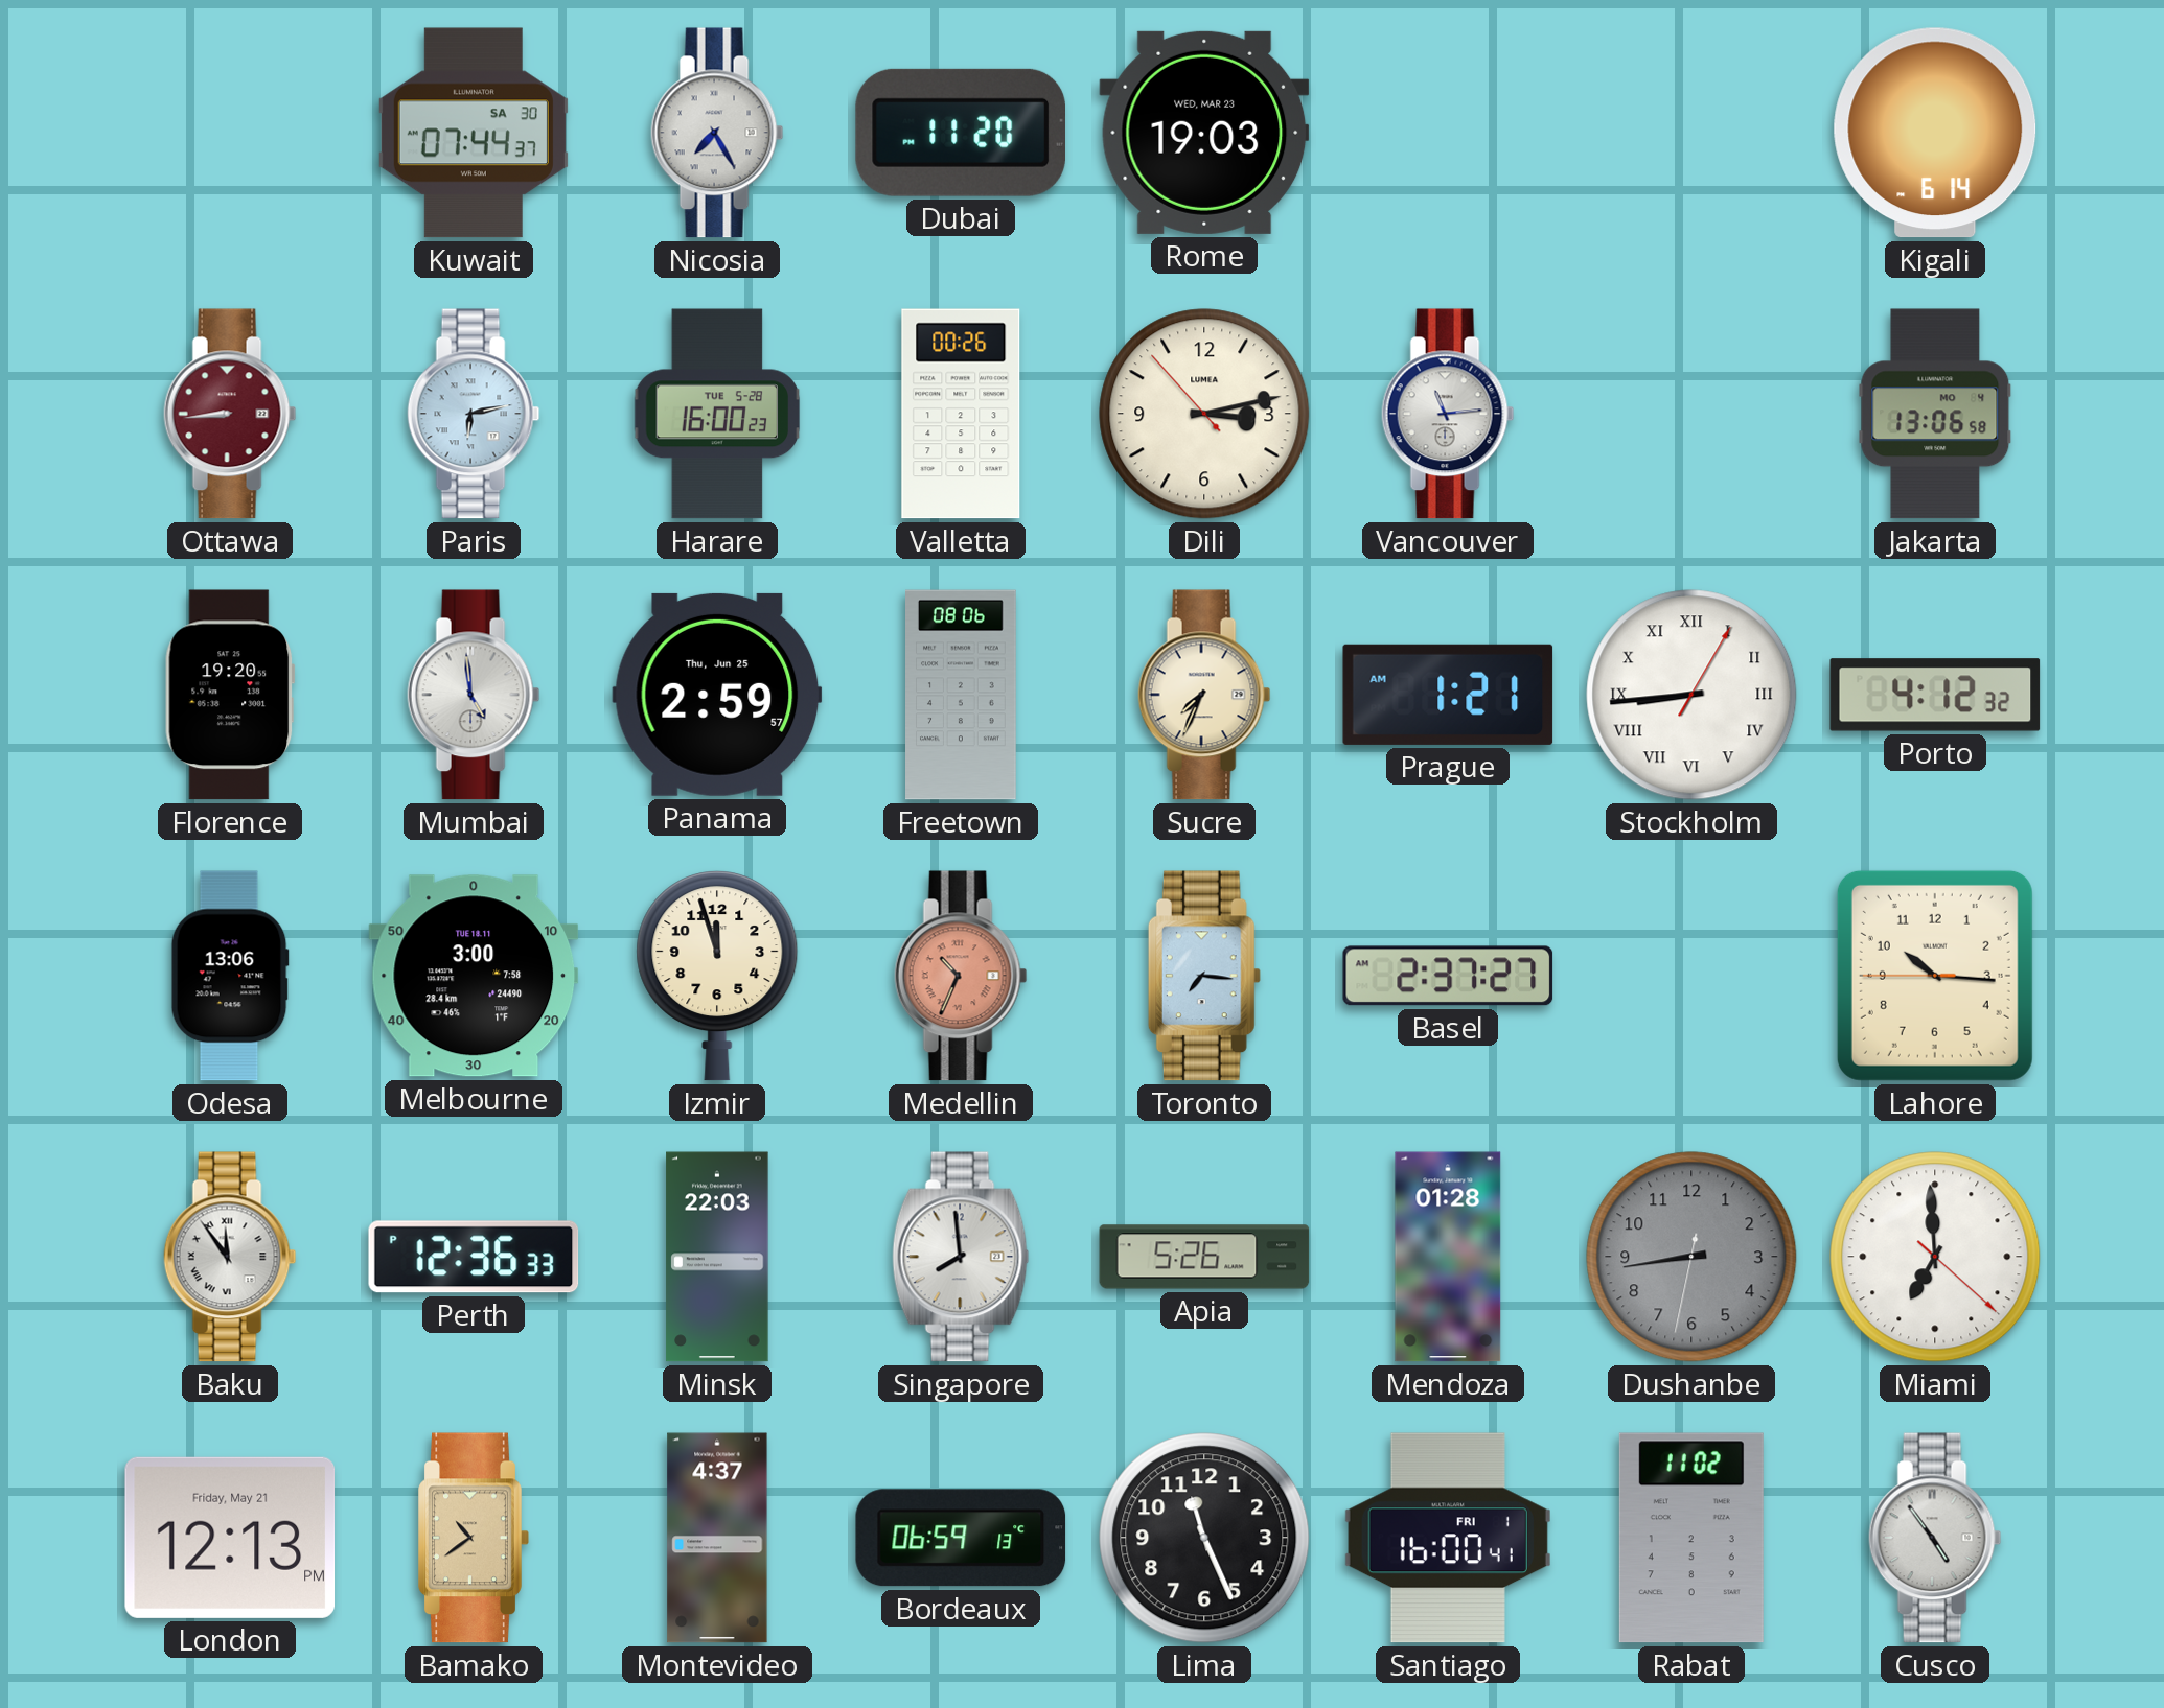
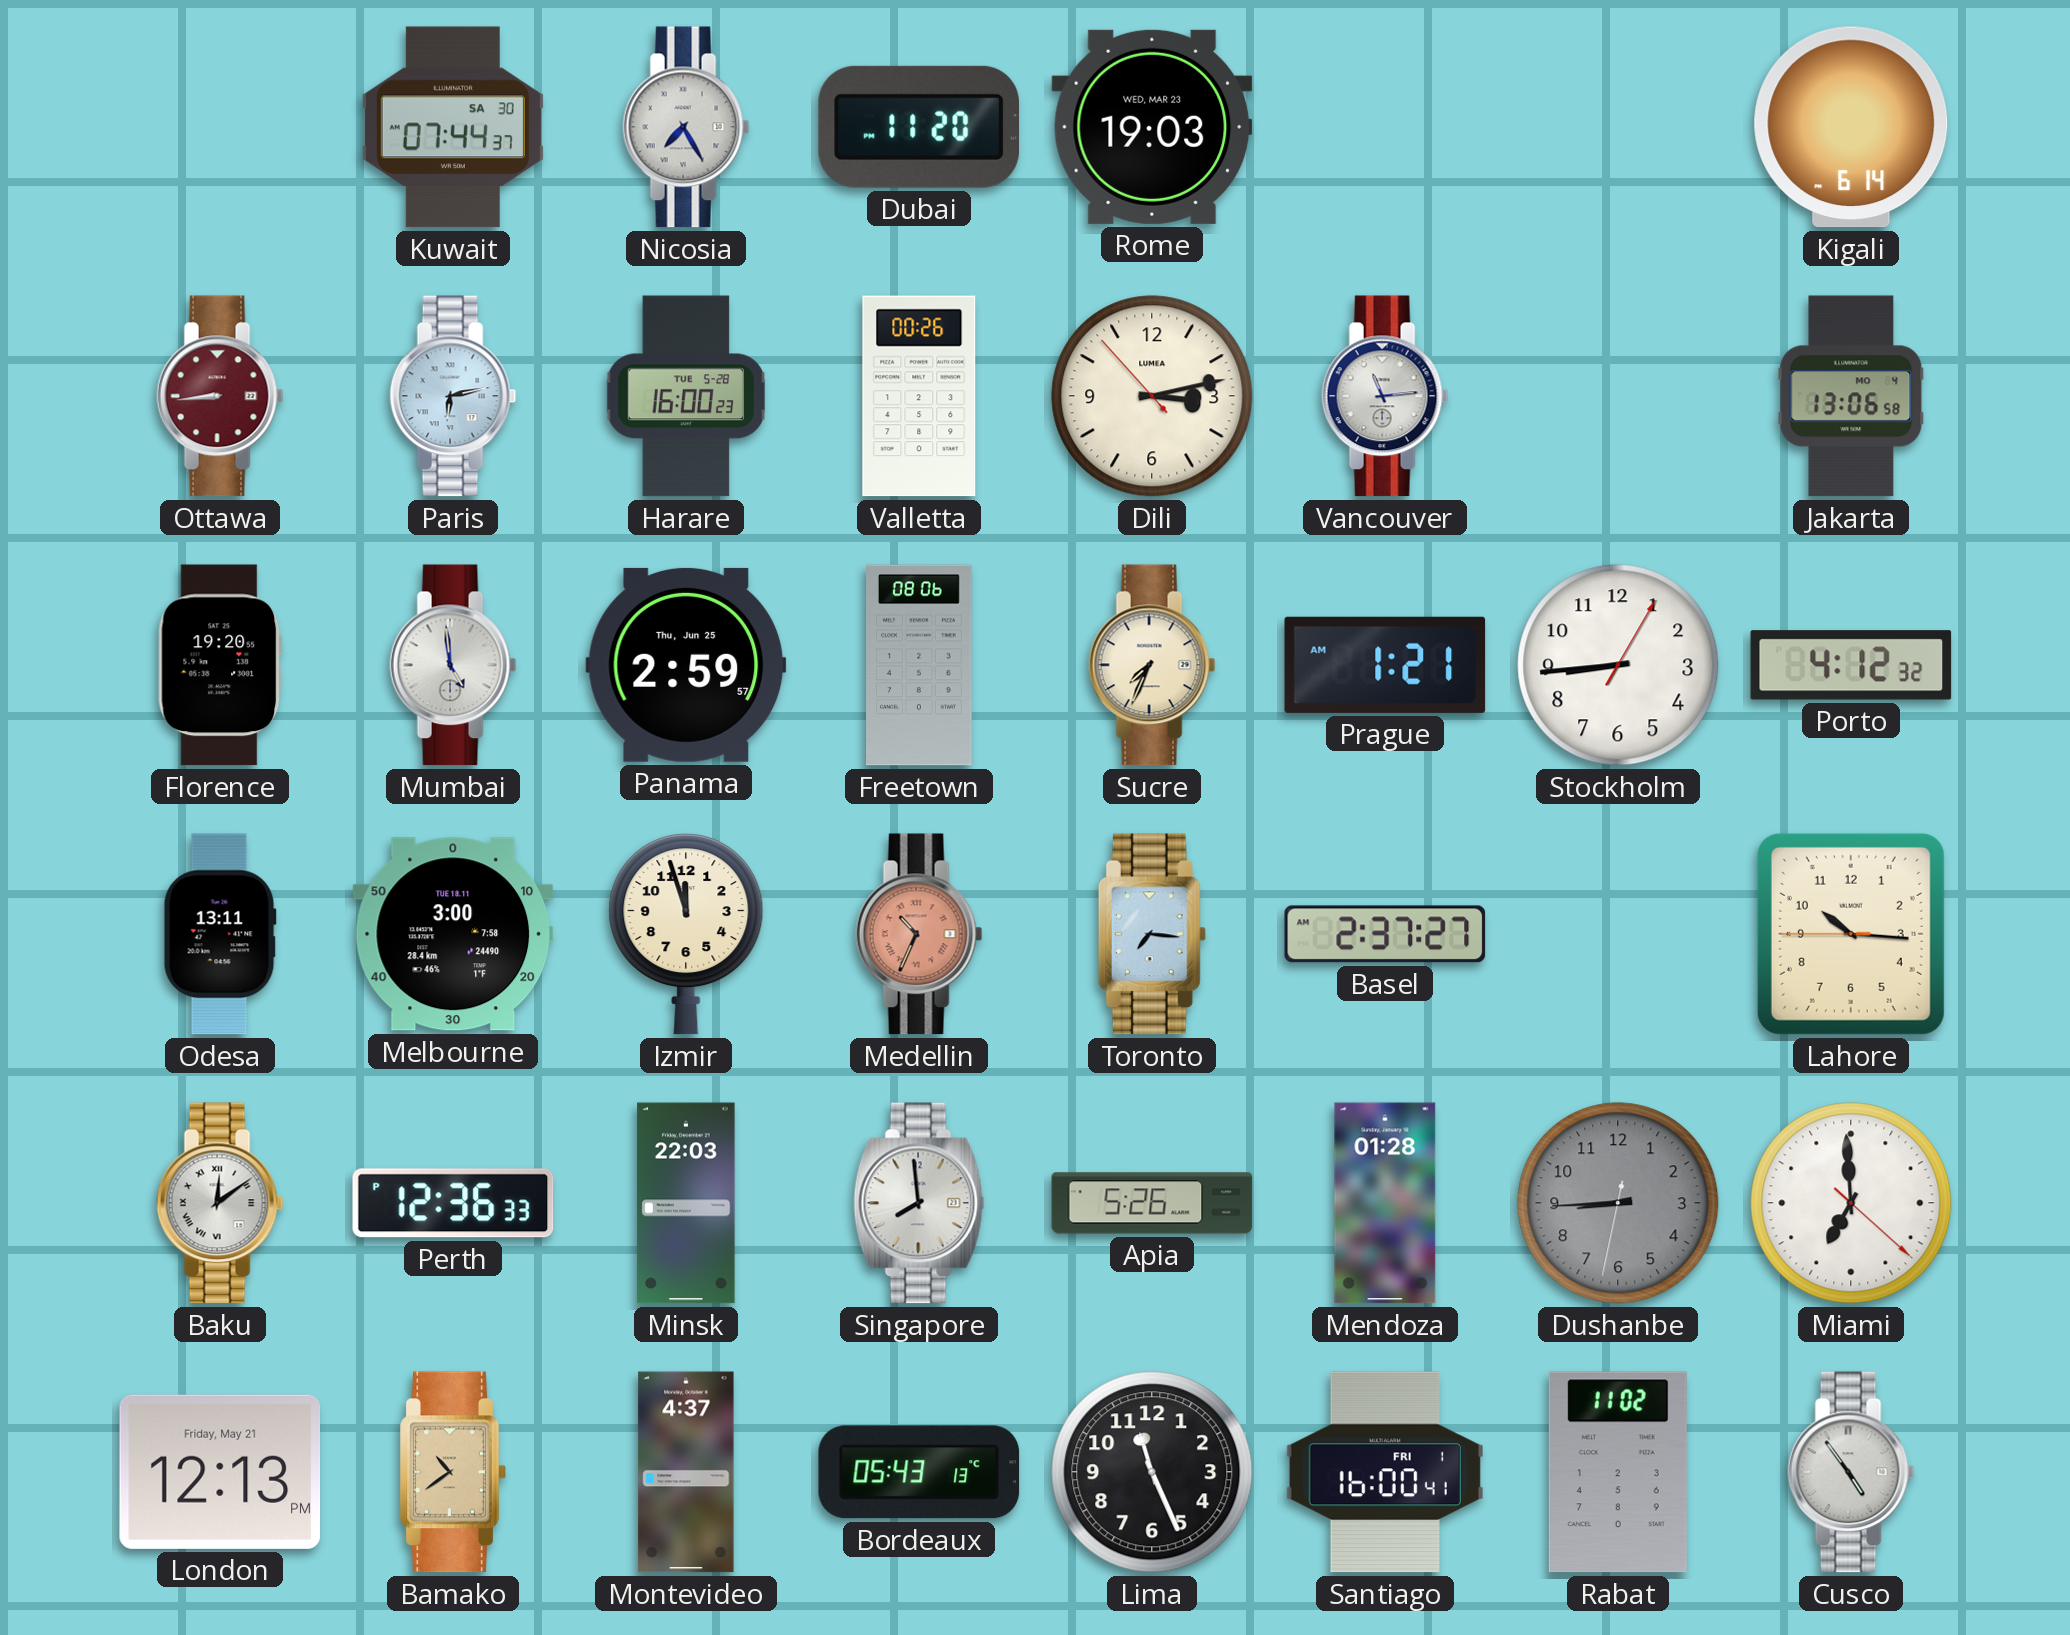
Stockholm numerals: Roman -> Arabic
Odesa: 13:06 -> 13:11
Baku: 11:54 -> 12:09
Dushanbe: 8:43 -> 8:44
Bordeaux: 06:59 -> 05:43
